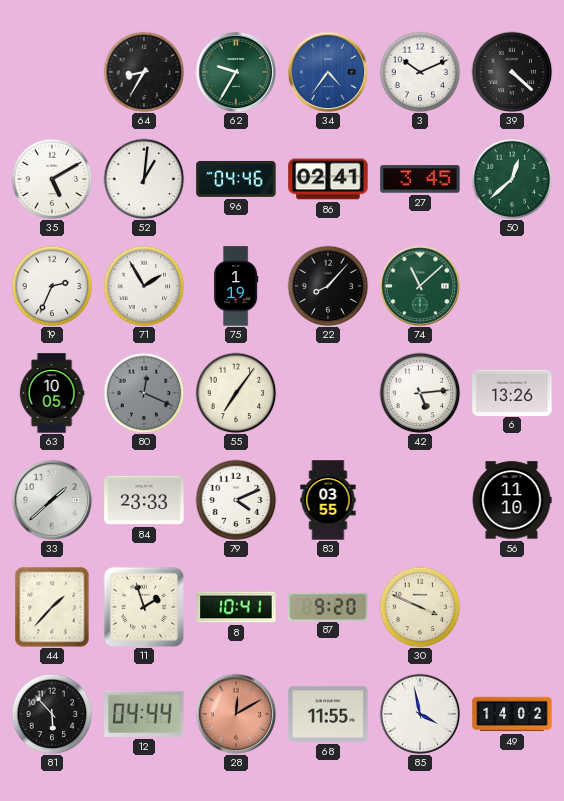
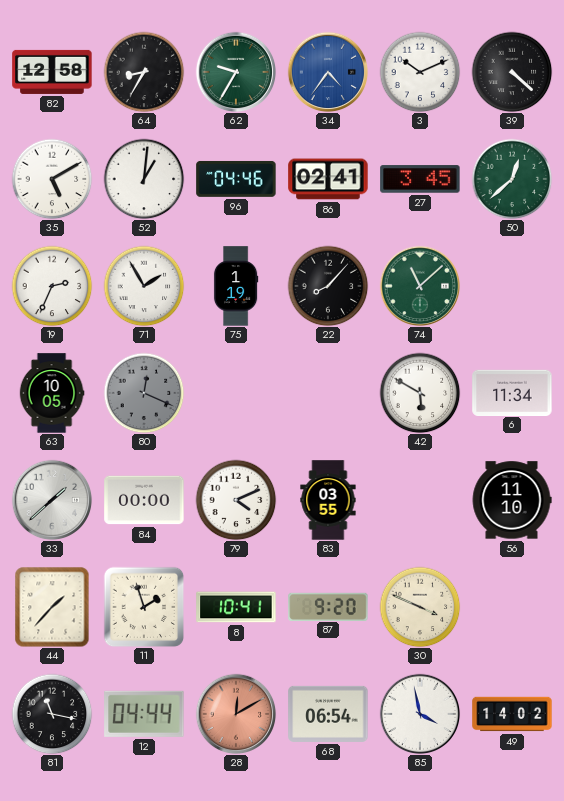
82: none -> 12:58
55: 7:06 -> none
42: 5:14 -> 5:50
6: 13:26 -> 11:34
84: 23:33 -> 00:00
81: 5:53 -> 11:17
68: 11:55 -> 06:54
